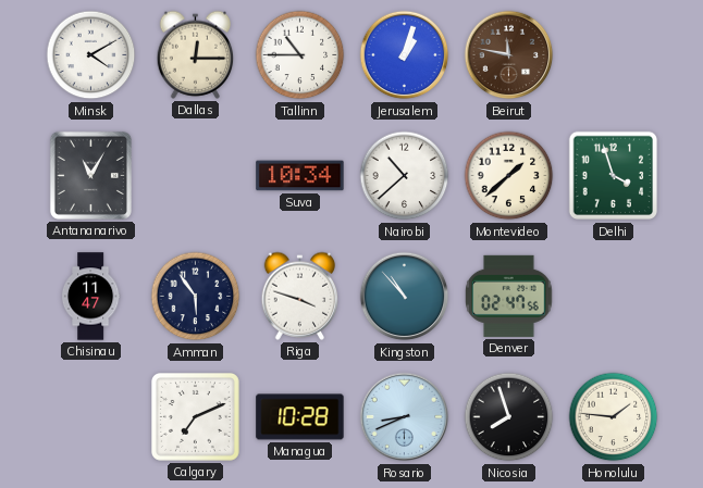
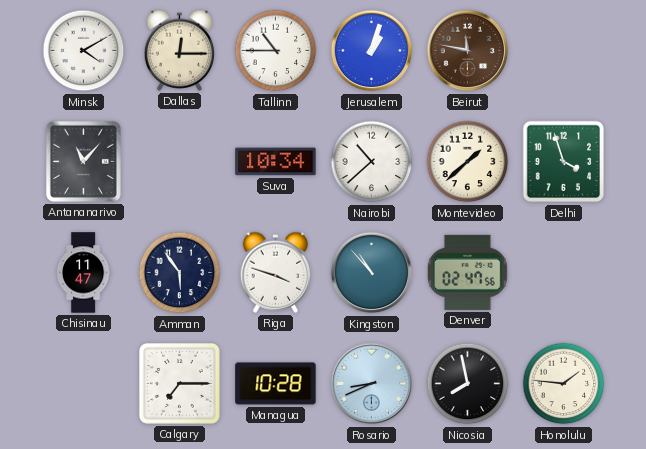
Antananarivo: 11:05 -> 11:07
Calgary: 7:11 -> 7:15
Nicosia: 7:57 -> 7:58
